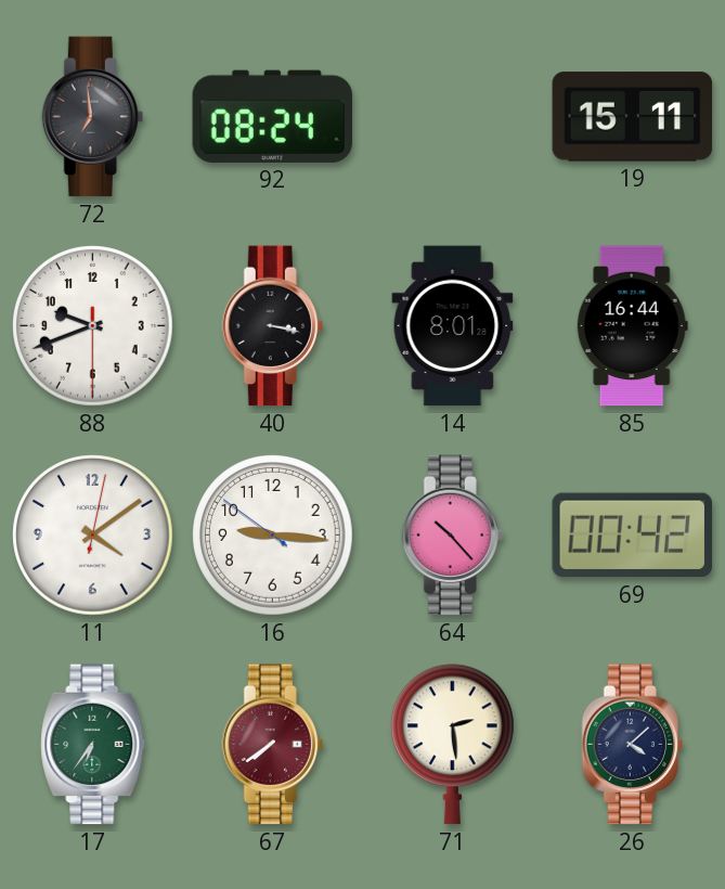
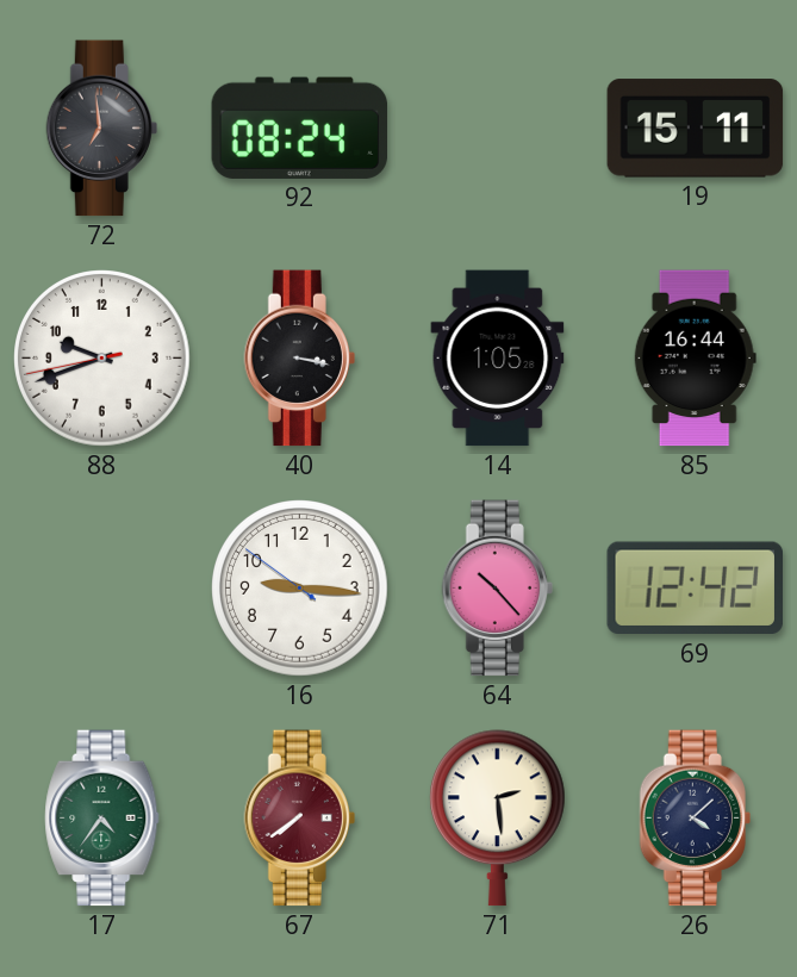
88: 9:41:30 -> 9:41:43
14: 8:01 -> 1:05
11: 4:09 -> none
69: 00:42 -> 12:42
17: 6:36 -> 4:36
